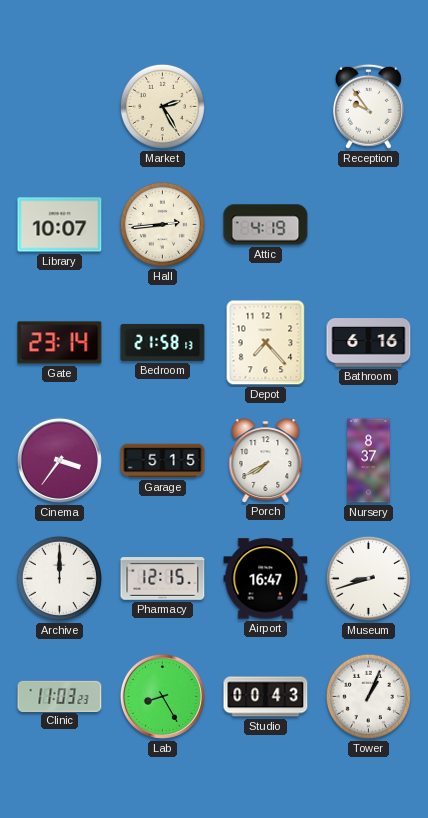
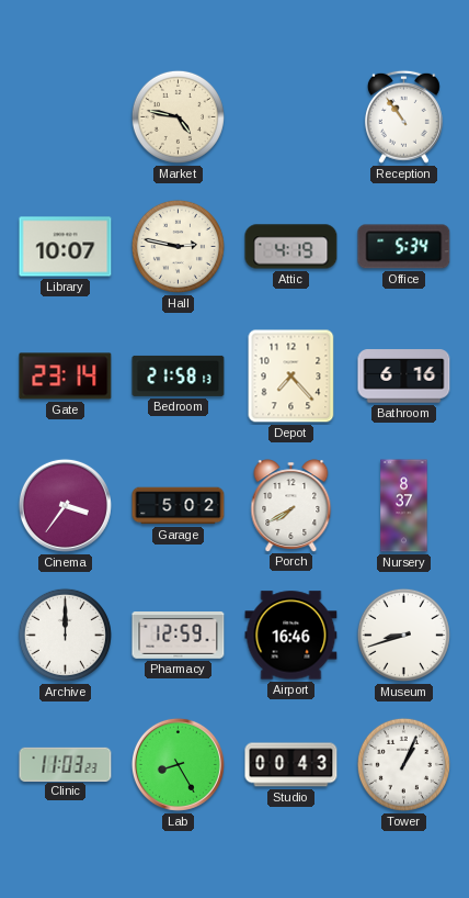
Market: 2:25 -> 4:47
Reception: 9:54 -> 10:54
Hall: 2:44 -> 2:47
Office: none -> 5:34
Garage: 5:15 -> 5:02
Pharmacy: 12:15 -> 12:59
Airport: 16:47 -> 16:46
